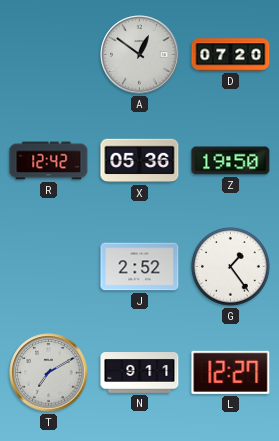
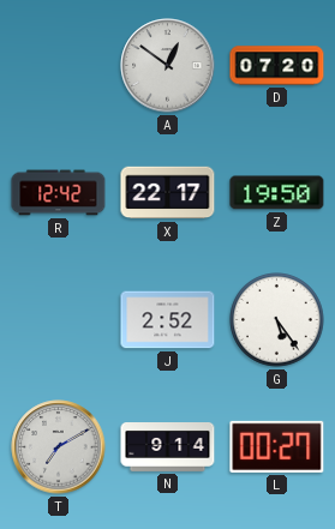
X: 05:36 -> 22:17
G: 1:24 -> 5:24
N: 9:11 -> 9:14
L: 12:27 -> 00:27
